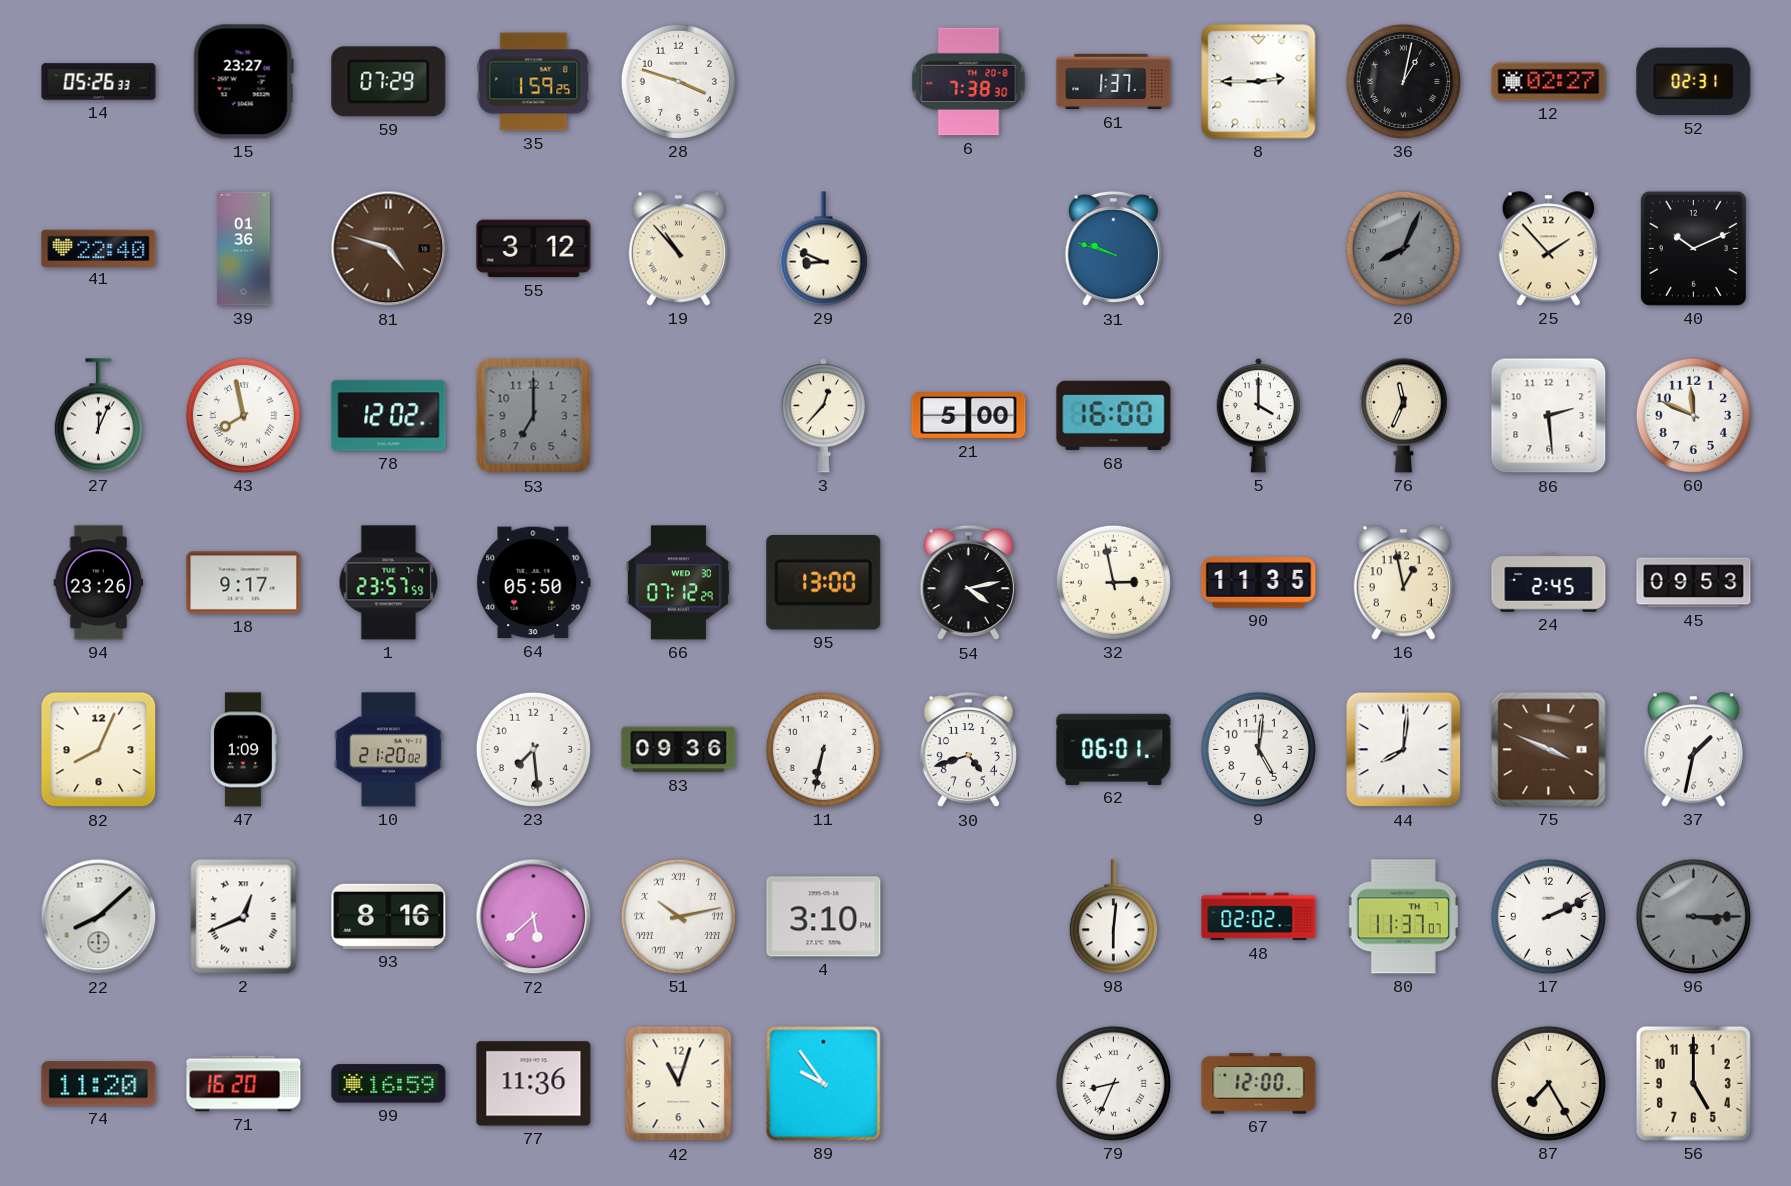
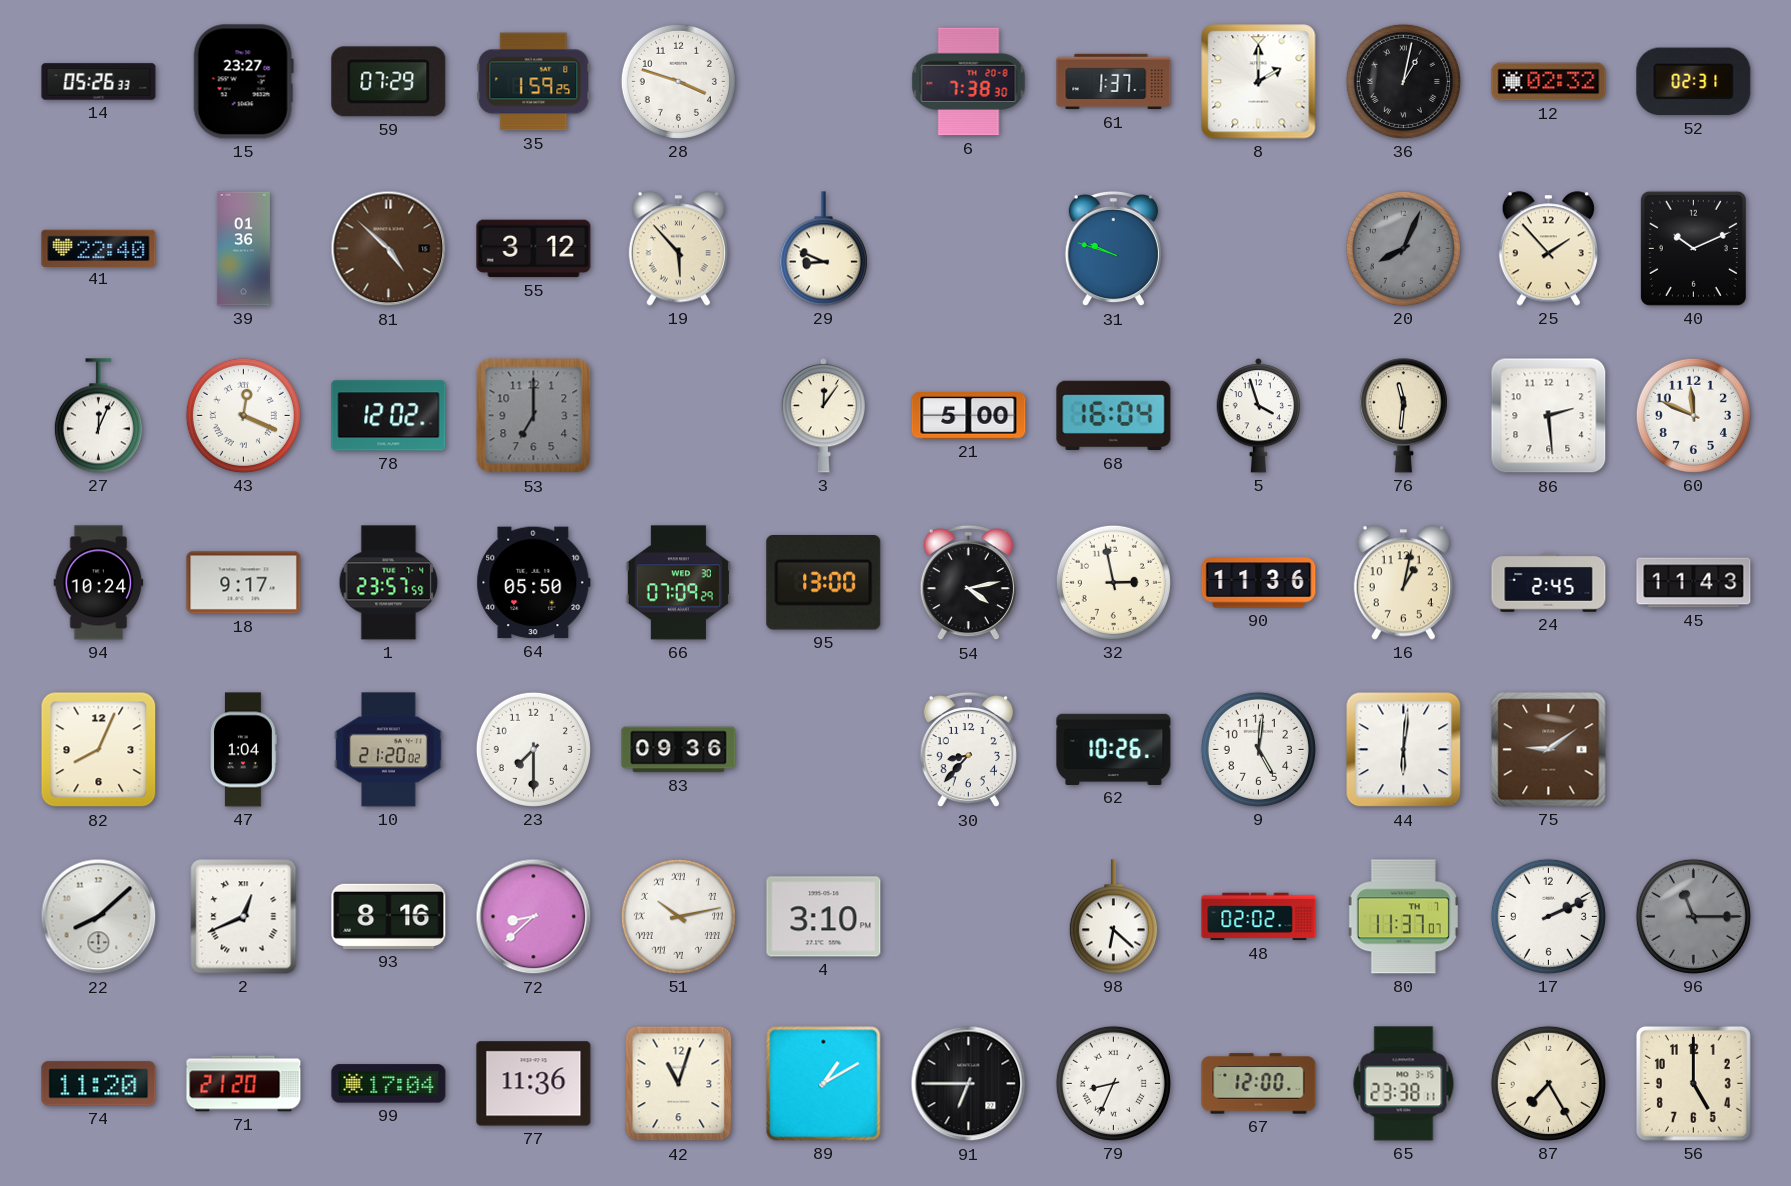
8: 2:45 -> 2:00
12: 02:27 -> 02:32
81: 4:48 -> 4:52
19: 10:53 -> 5:53
43: 7:58 -> 12:19
3: 12:37 -> 12:06
68: 16:00 -> 16:04
5: 4:00 -> 3:57
76: 11:34 -> 11:31
94: 23:26 -> 10:24
66: 07:12 -> 07:09
90: 11:35 -> 11:36
16: 12:58 -> 1:02
45: 09:53 -> 11:43
47: 1:09 -> 1:04
23: 7:29 -> 7:30
11: 6:32 -> none
30: 4:42 -> 8:37
62: 06:01 -> 10:26
44: 8:01 -> 6:01
75: 3:49 -> 9:09
37: 1:32 -> none
72: 5:38 -> 8:38
98: 6:01 -> 6:22
96: 3:15 -> 11:15
71: 16:20 -> 21:20
99: 16:59 -> 17:04
89: 9:54 -> 1:10
91: none -> 6:45
65: none -> 23:38
